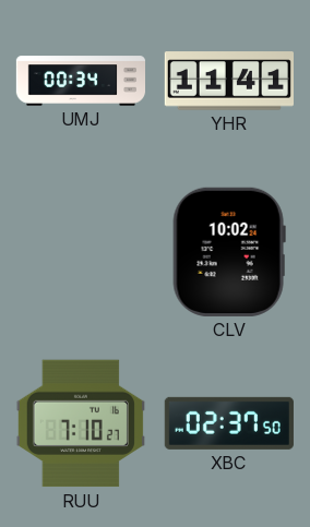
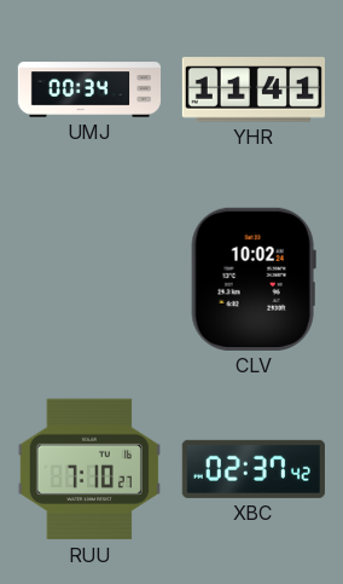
XBC: 02:37:50 -> 02:37:42
